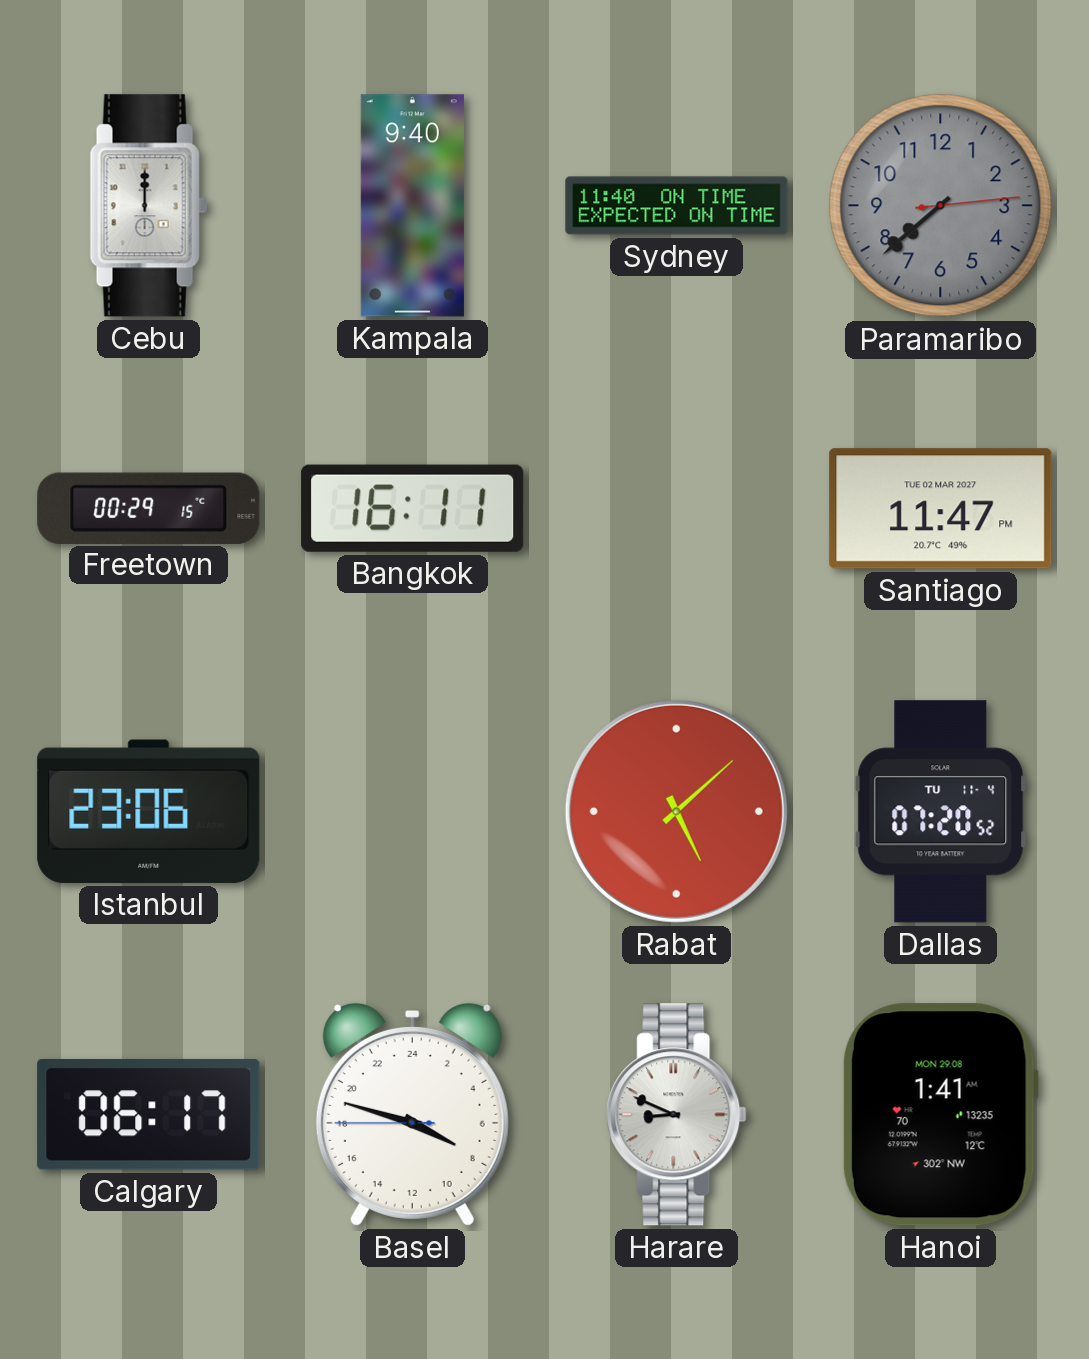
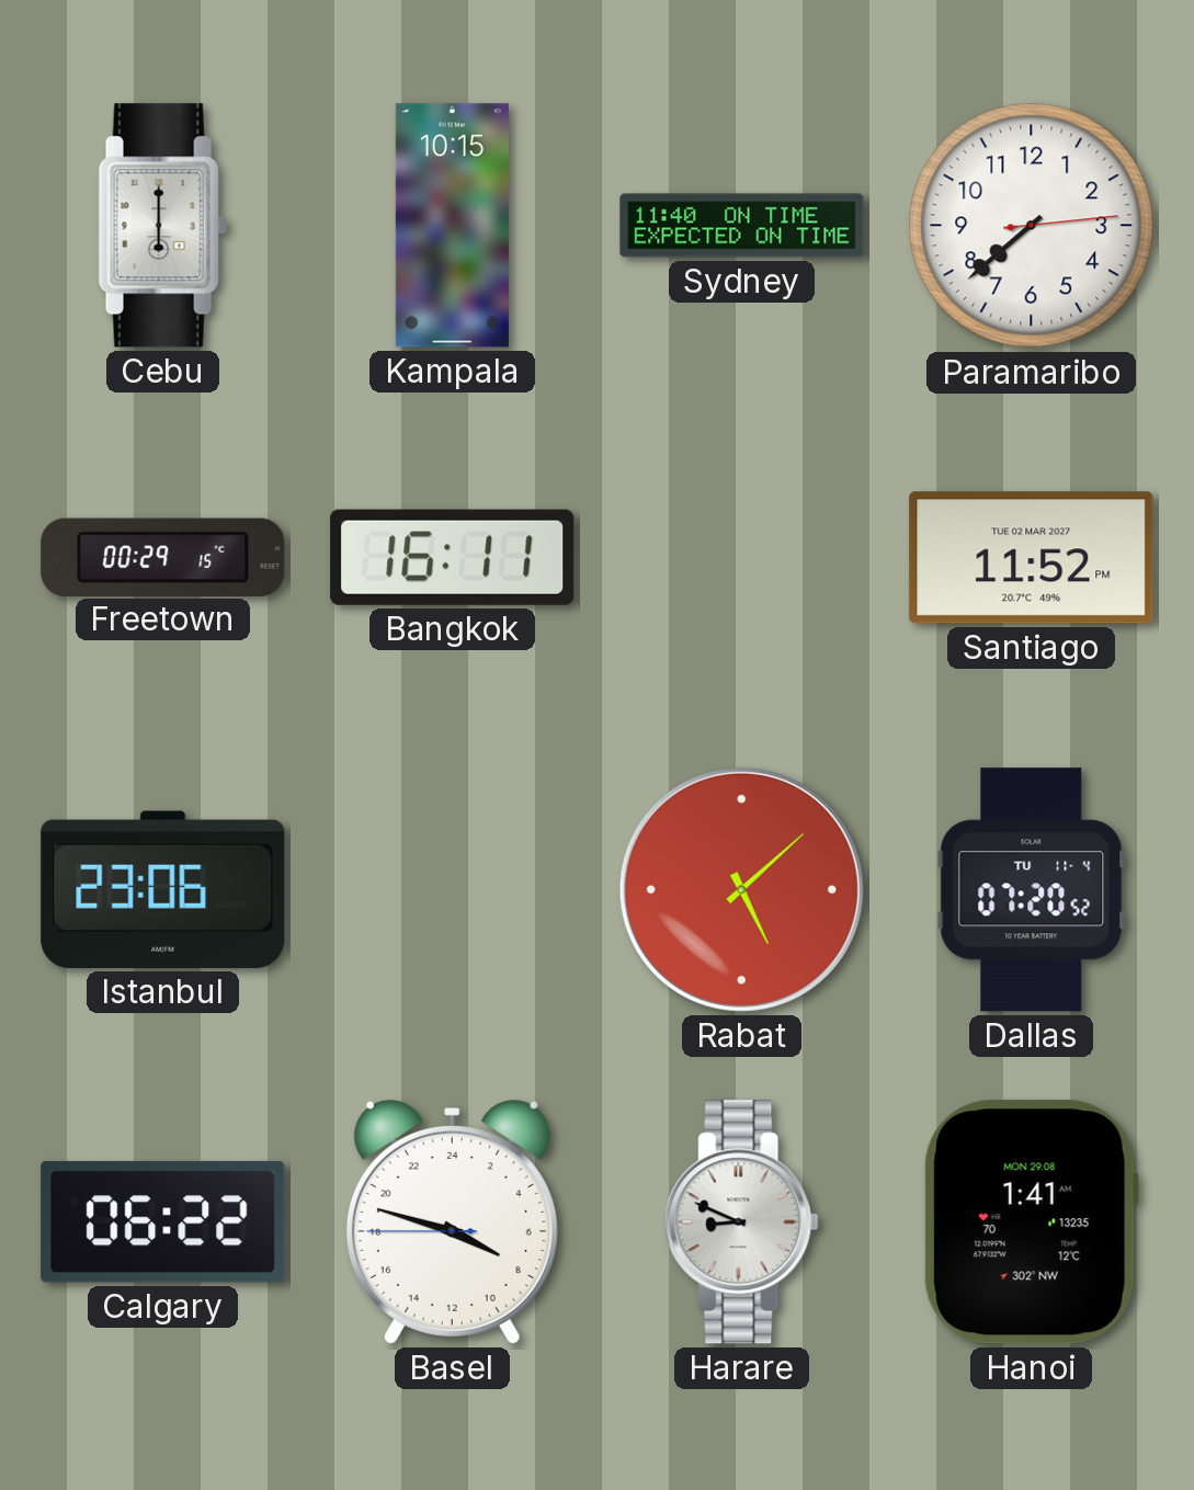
Cebu: 12:00 -> 6:00
Kampala: 9:40 -> 10:15
Paramaribo dial: grey -> white
Santiago: 11:47 -> 11:52
Calgary: 06:17 -> 06:22
